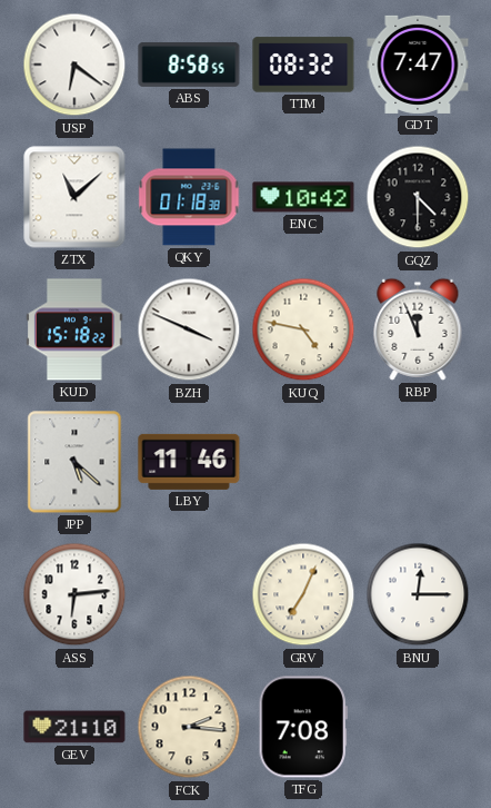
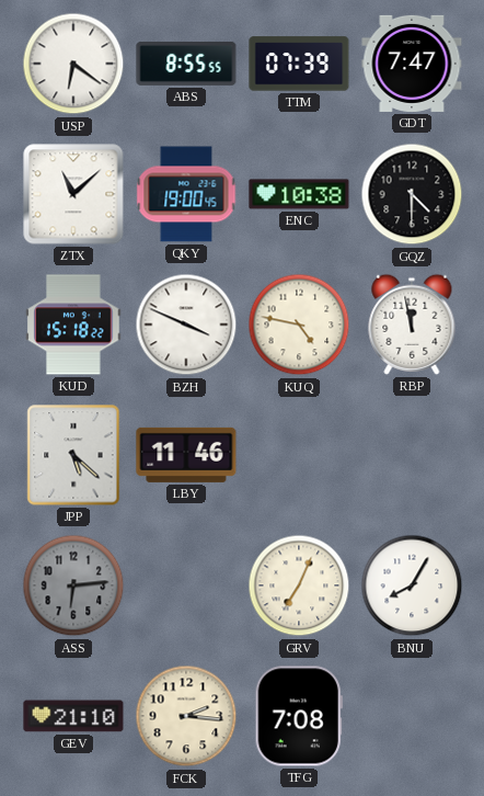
ABS: 8:58 -> 8:55
TTM: 08:32 -> 07:39
QKY: 01:18 -> 19:00
ENC: 10:42 -> 10:38
RBP: 11:56 -> 11:58
ASS dial: white -> grey
BNU: 12:15 -> 8:05
